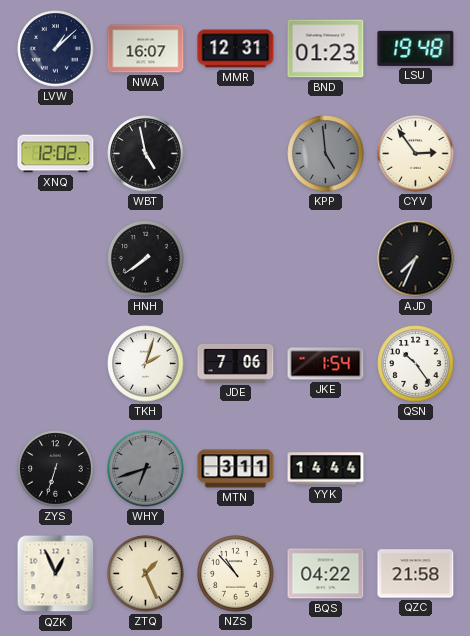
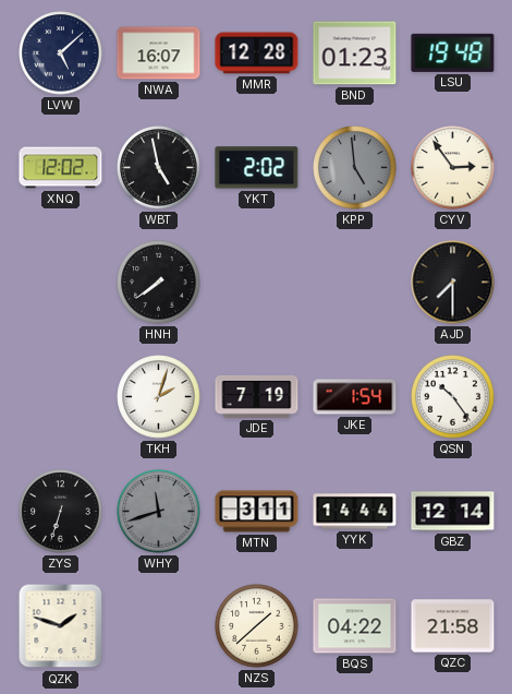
LVW: 1:08 -> 5:08
MMR: 12:31 -> 12:28
YKT: none -> 2:02
AJD: 7:34 -> 7:30
JDE: 7:06 -> 7:19
WHY: 6:42 -> 11:42
GBZ: none -> 12:14
QZK: 12:56 -> 1:48
ZTQ: 1:26 -> none
NZS: 10:53 -> 1:38
